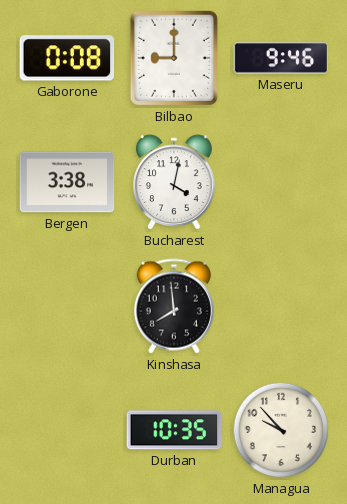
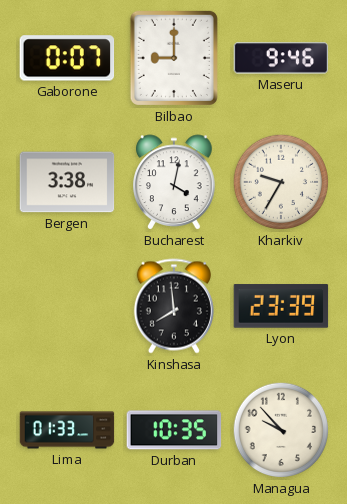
Gaborone: 0:08 -> 0:07
Kharkiv: none -> 9:35
Lyon: none -> 23:39
Lima: none -> 01:33
